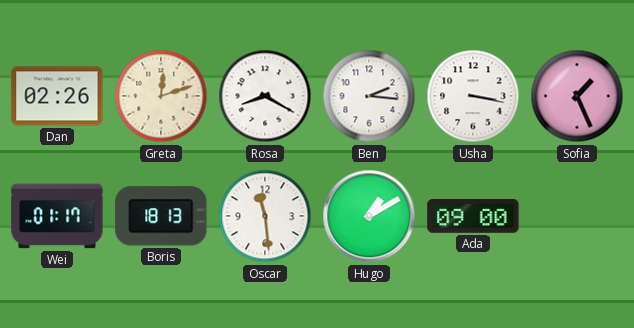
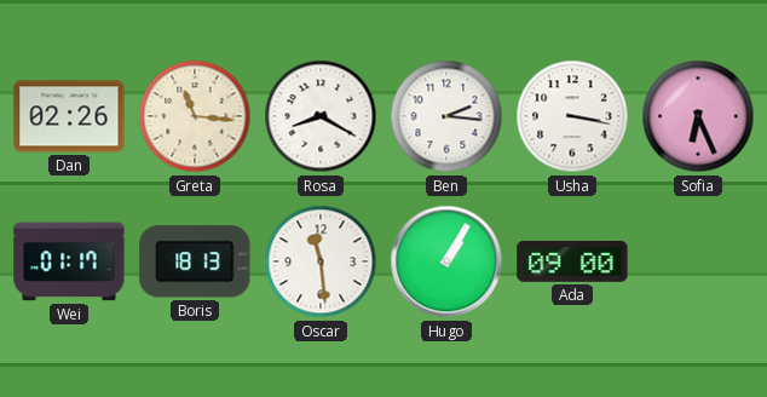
Greta: 12:12 -> 11:16
Sofia: 1:26 -> 6:26
Hugo: 1:10 -> 1:05
